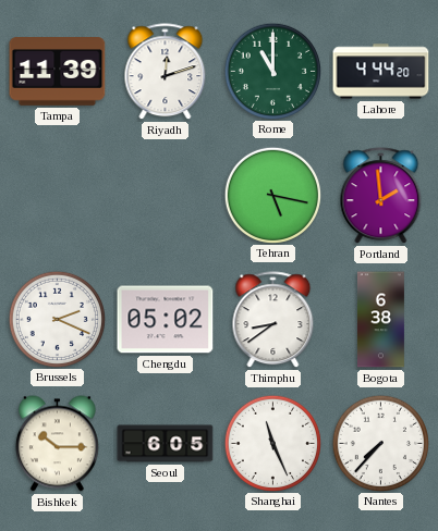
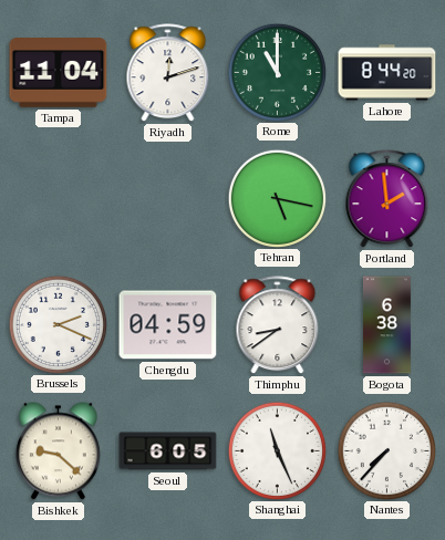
Tampa: 11:39 -> 11:04
Lahore: 4:44 -> 8:44
Chengdu: 05:02 -> 04:59
Bishkek: 10:15 -> 9:22
